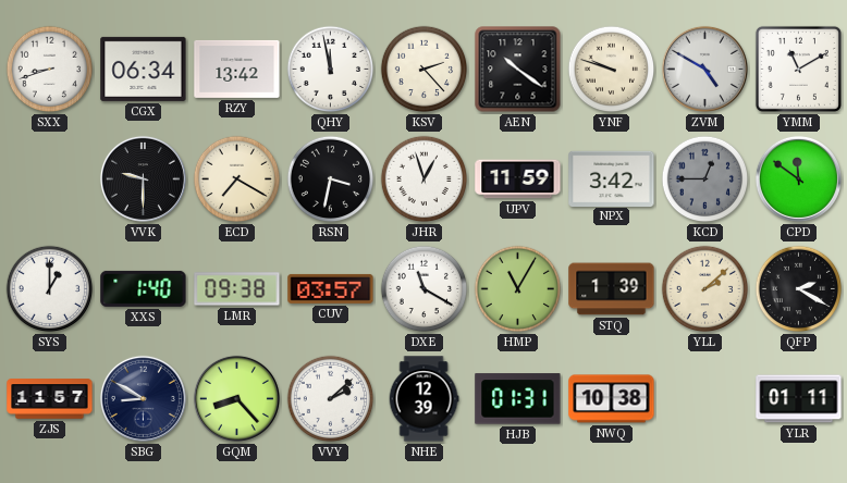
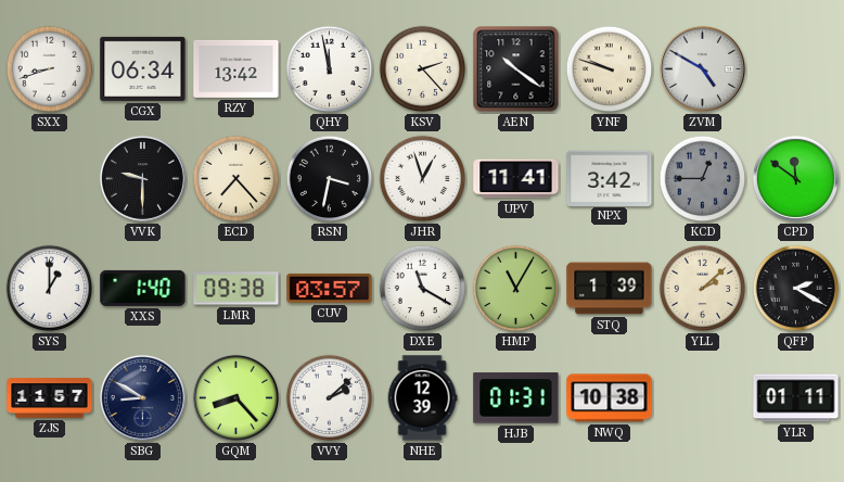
YMM: 11:10 -> none
ECD: 7:20 -> 7:23
UPV: 11:59 -> 11:41
